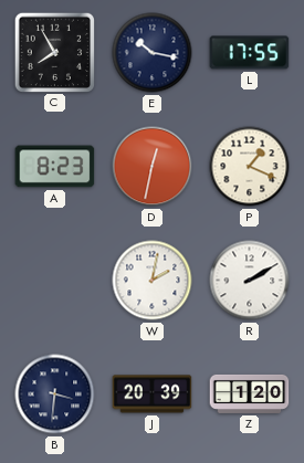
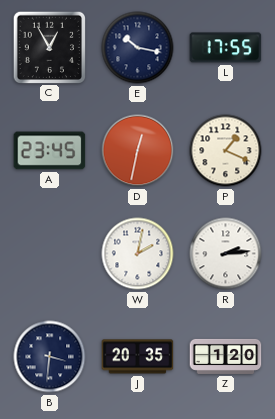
C: 7:55 -> 12:55
A: 8:23 -> 23:45
R: 2:10 -> 2:14
J: 20:39 -> 20:35
